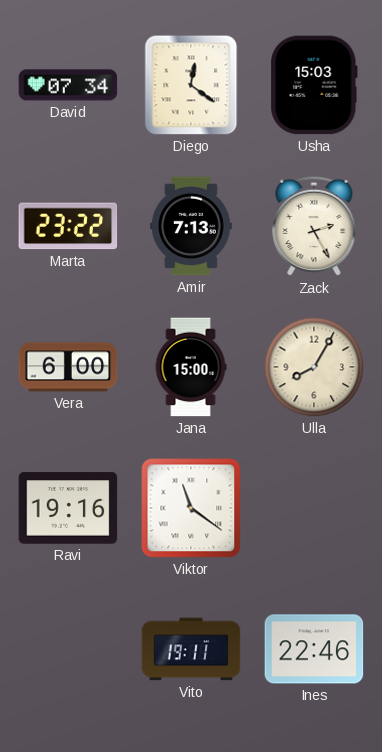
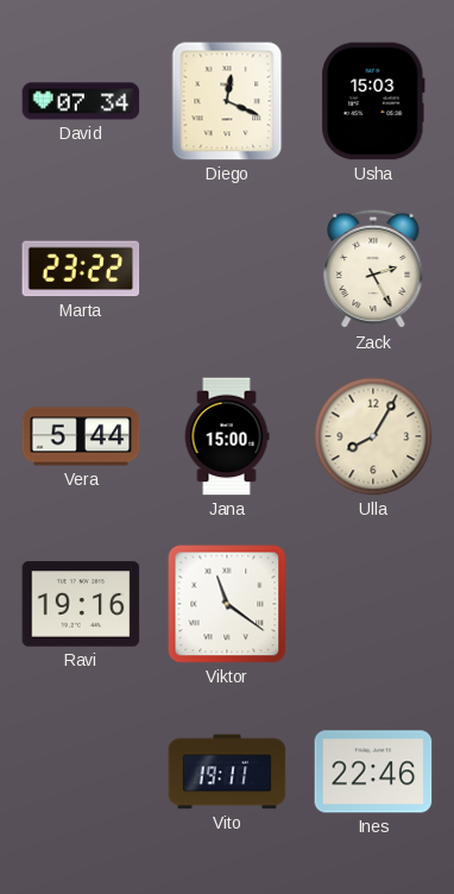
Diego: 12:21 -> 12:19
Amir: 7:13 -> none
Vera: 6:00 -> 5:44
